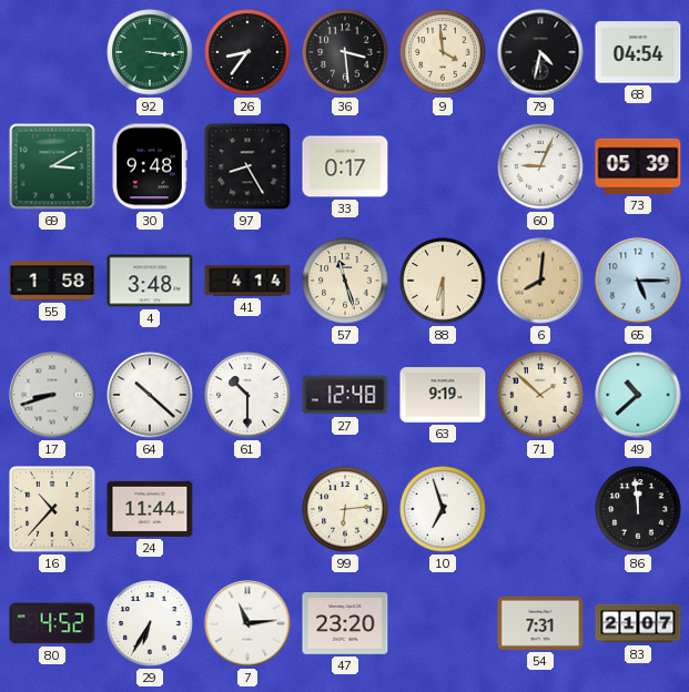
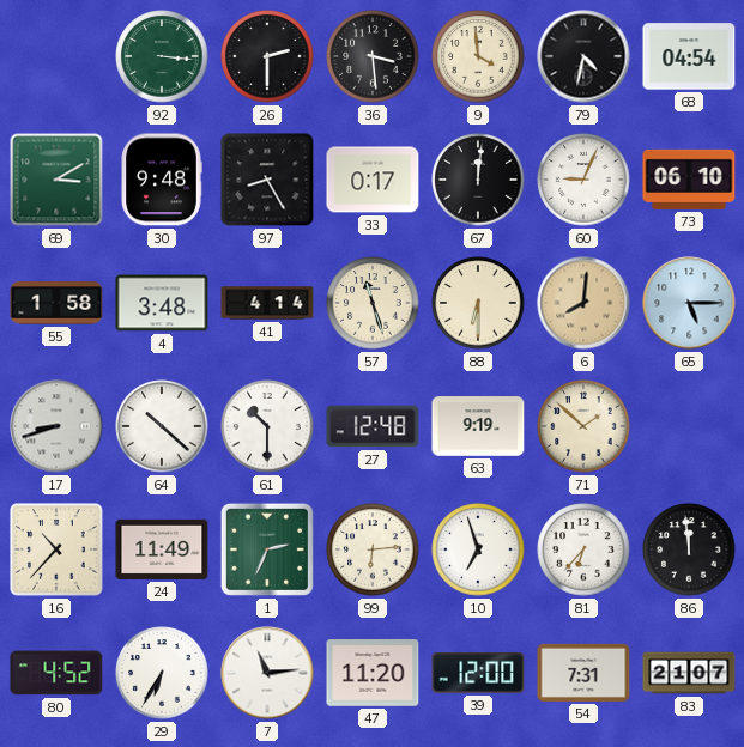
26: 8:36 -> 2:30
67: none -> 12:01
73: 05:39 -> 06:10
49: 10:38 -> none
24: 11:44 -> 11:49
1: none -> 2:34
81: none -> 6:37
47: 23:20 -> 11:20
39: none -> 12:00
